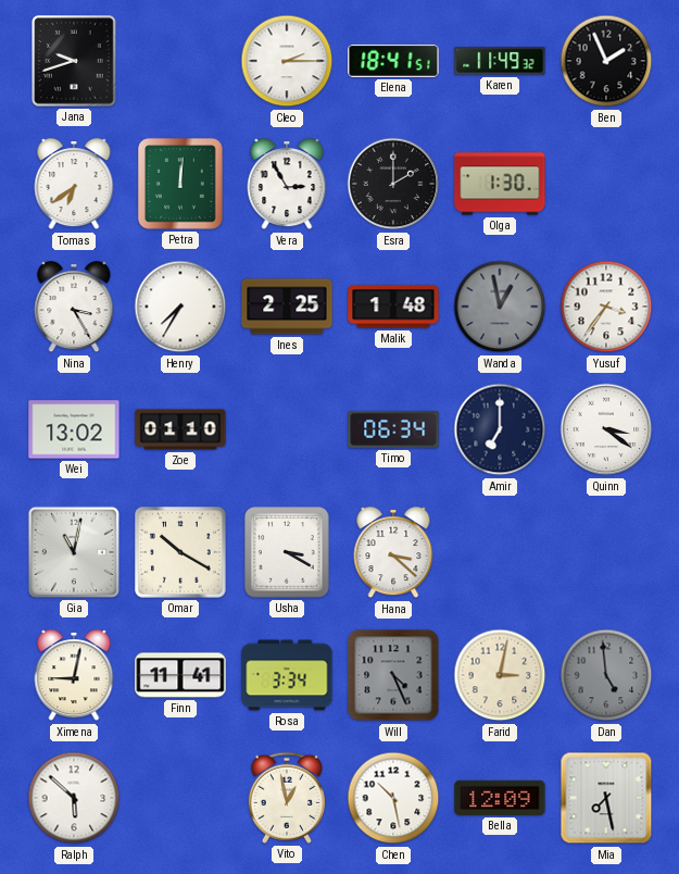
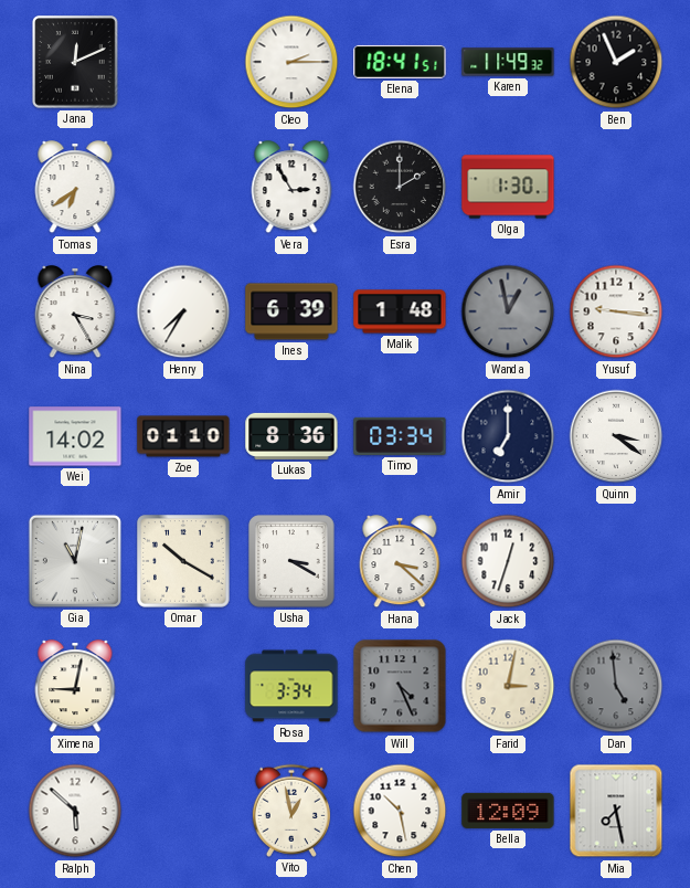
Jana: 9:42 -> 12:11
Petra: 12:01 -> none
Ines: 2:25 -> 6:39
Yusuf: 3:36 -> 9:16
Wei: 13:02 -> 14:02
Lukas: none -> 8:36
Timo: 06:34 -> 03:34
Jack: none -> 12:33
Finn: 11:41 -> none
